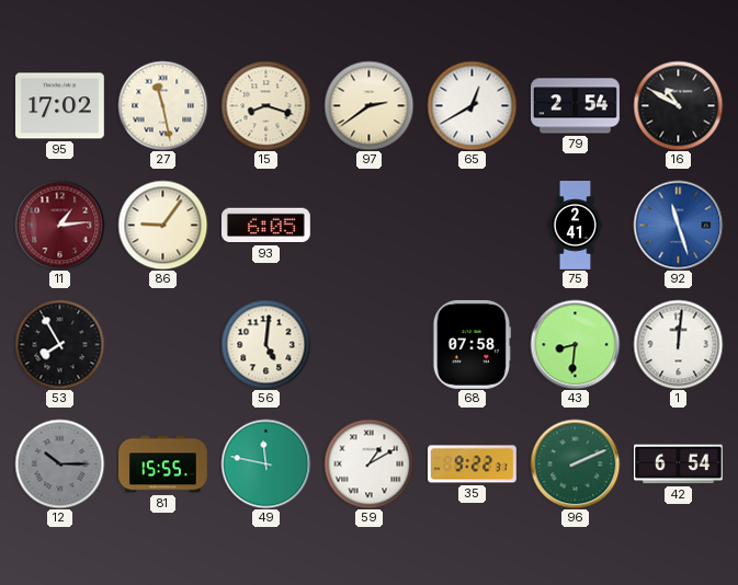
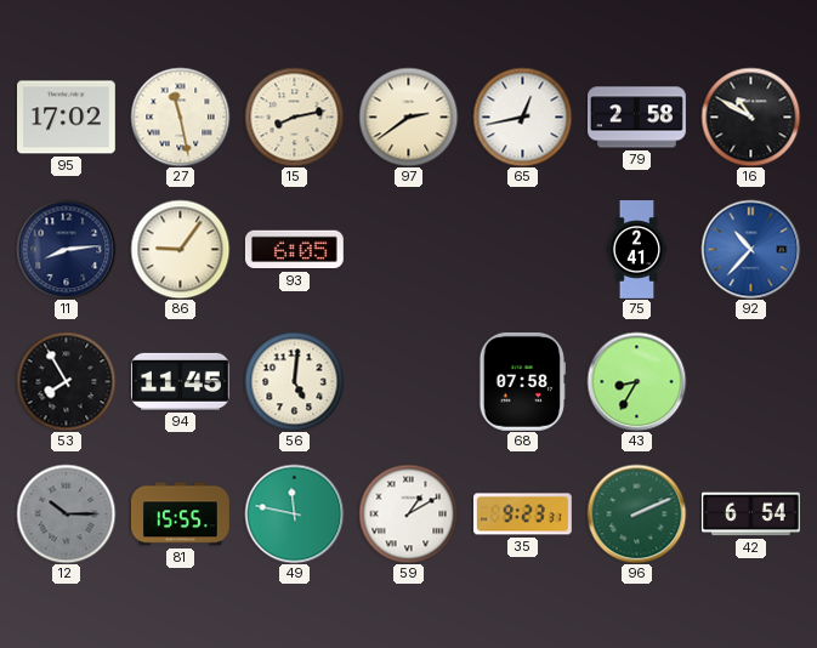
15: 8:18 -> 8:13
65: 12:40 -> 12:43
79: 2:54 -> 2:58
11: 1:14 -> 8:14
11 dial: burgundy -> navy
92: 11:27 -> 10:37
94: none -> 11:45
43: 8:31 -> 8:35
1: 12:01 -> none
35: 9:22 -> 9:23
